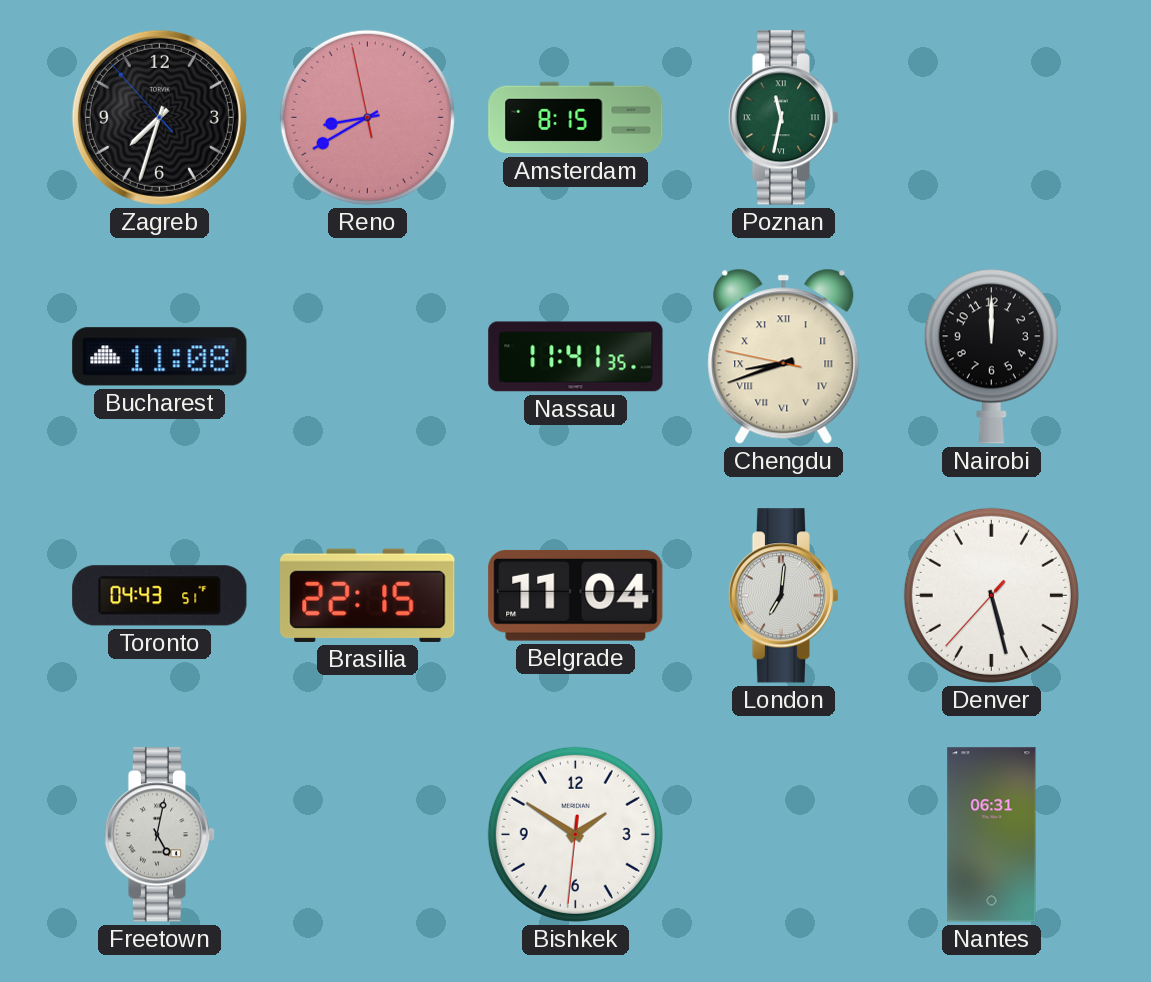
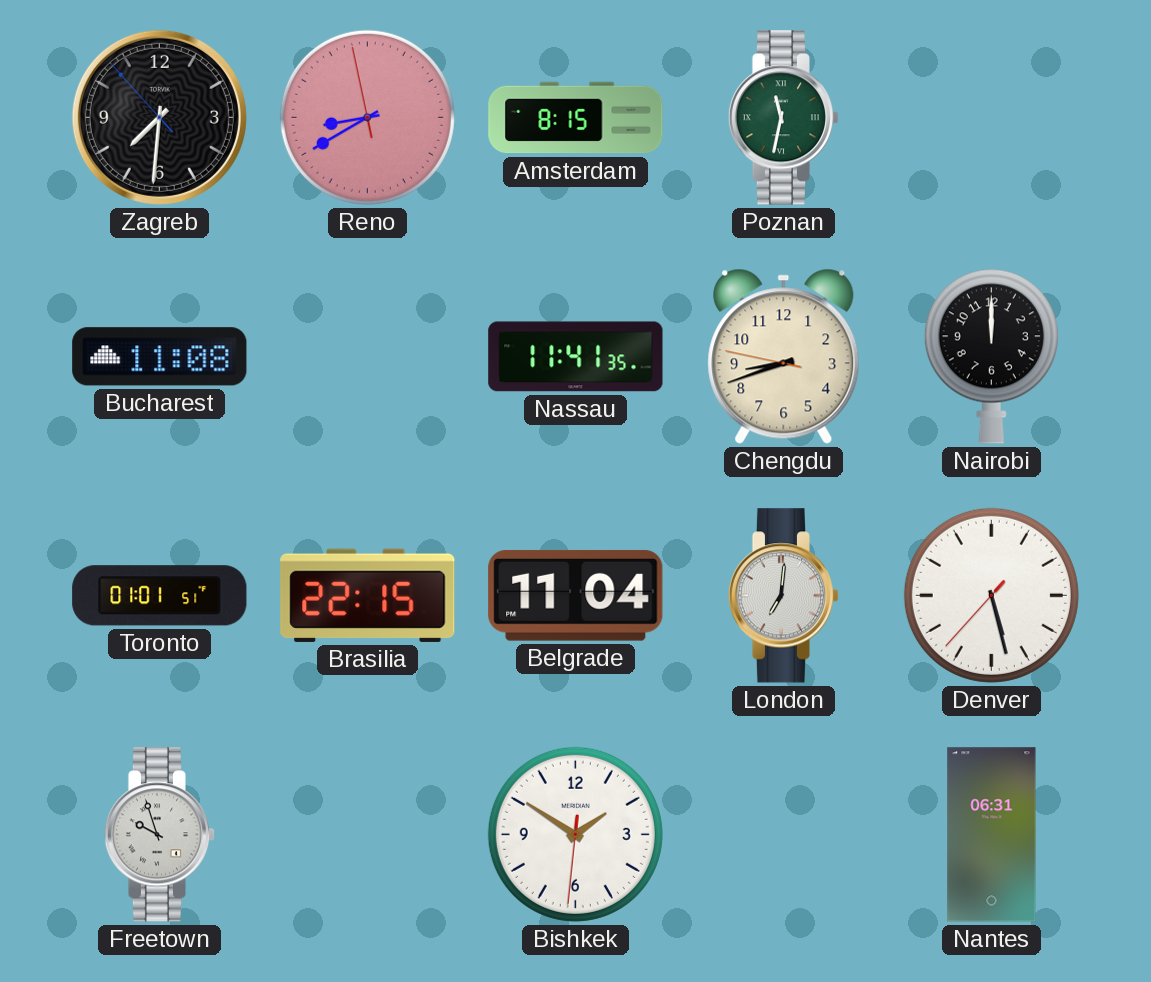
Zagreb: 7:32 -> 7:30
Chengdu numerals: Roman -> Arabic
Toronto: 04:43 -> 01:01
Freetown: 5:02 -> 9:57
